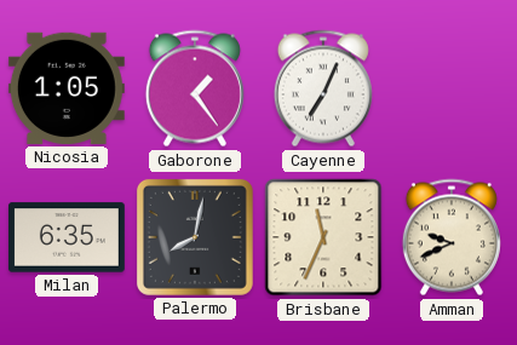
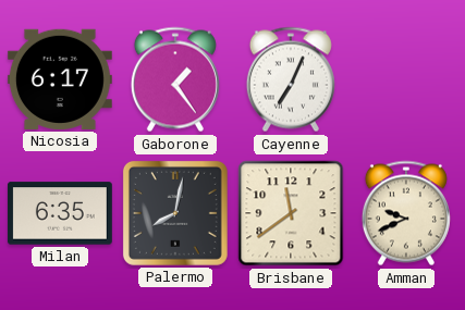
Nicosia: 1:05 -> 6:17
Brisbane: 11:34 -> 11:39
